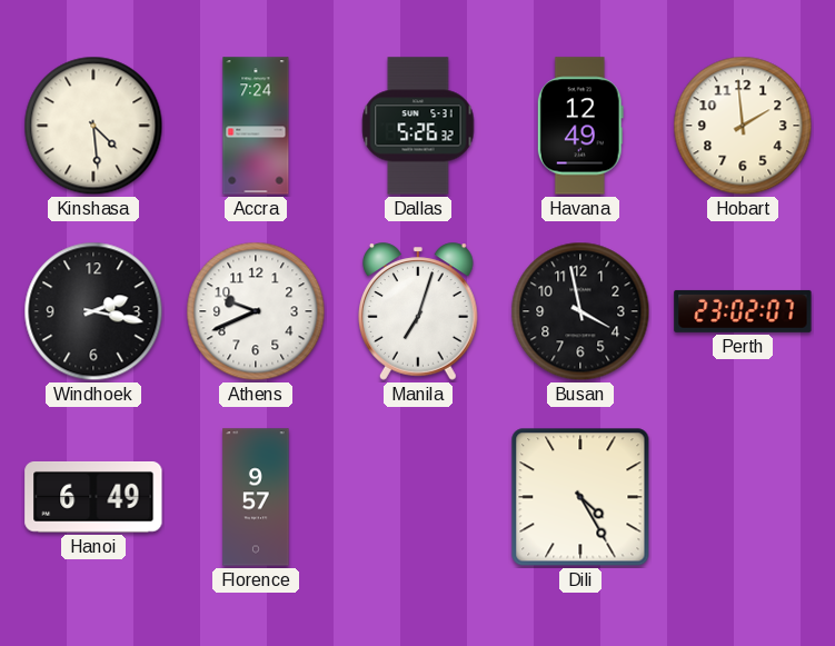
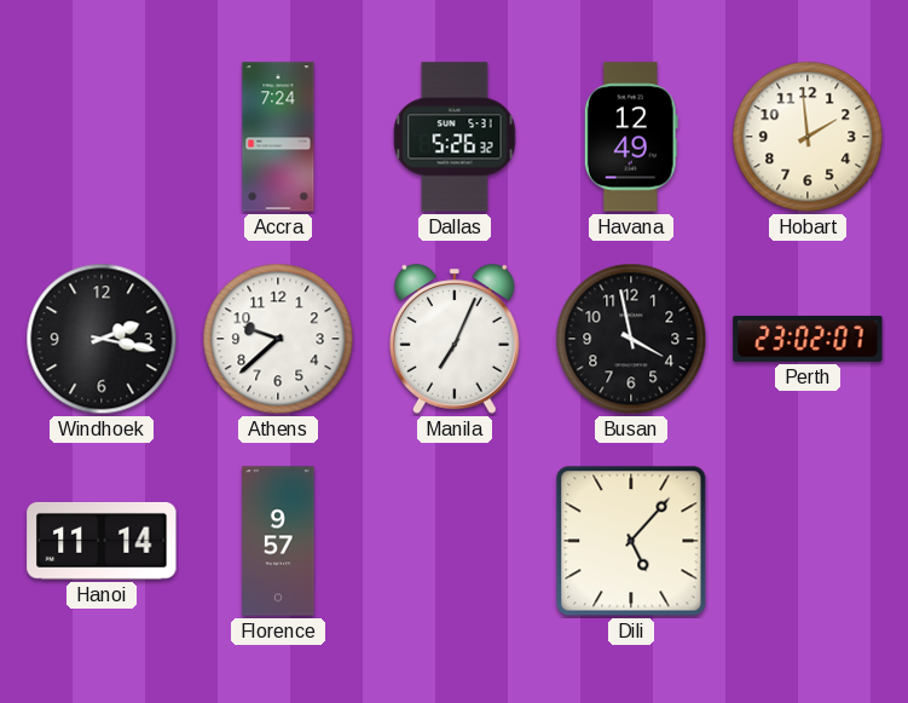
Kinshasa: 4:29 -> none
Athens: 9:41 -> 9:38
Manila: 7:03 -> 7:04
Hanoi: 6:49 -> 11:14
Dili: 4:25 -> 5:07
